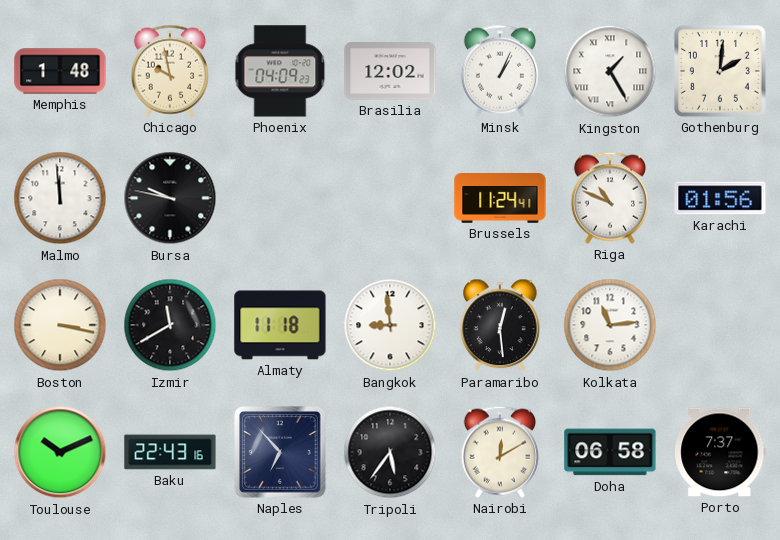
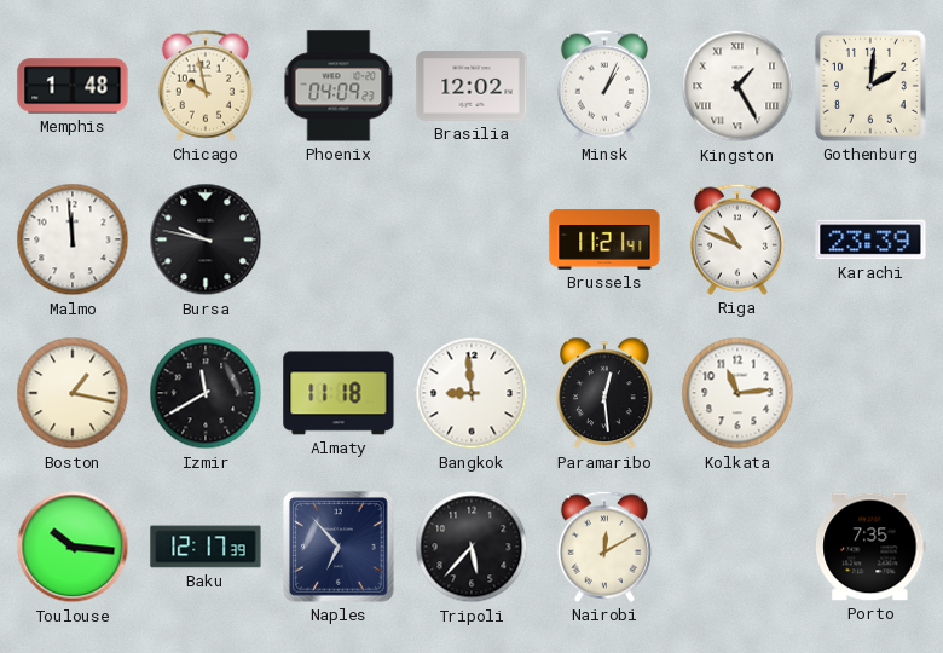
Brussels: 11:24 -> 11:21
Karachi: 01:56 -> 23:39
Boston: 3:17 -> 1:17
Toulouse: 10:11 -> 10:16
Baku: 22:43 -> 12:17
Tripoli: 5:36 -> 5:37
Doha: 06:58 -> none
Porto: 7:37 -> 7:35
